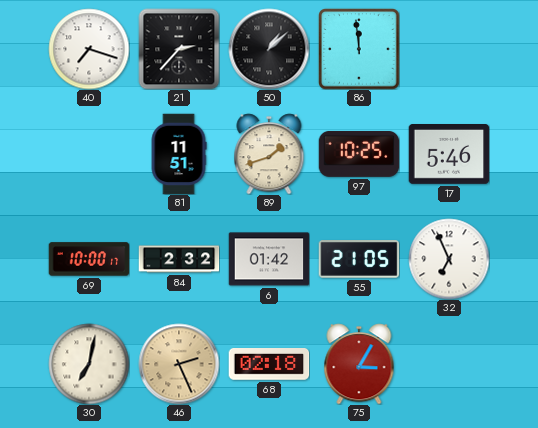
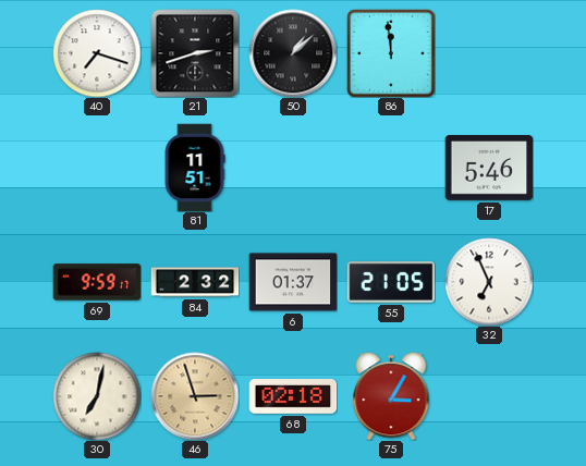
21: 2:37 -> 2:42
89: 1:42 -> none
97: 10:25 -> none
69: 10:00 -> 9:59
6: 01:42 -> 01:37
46: 2:26 -> 2:57
